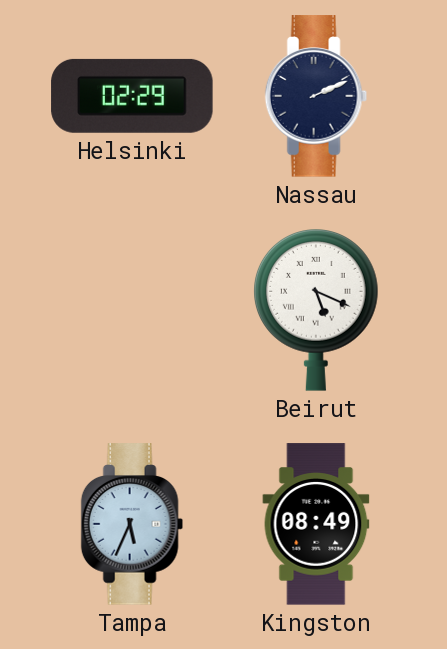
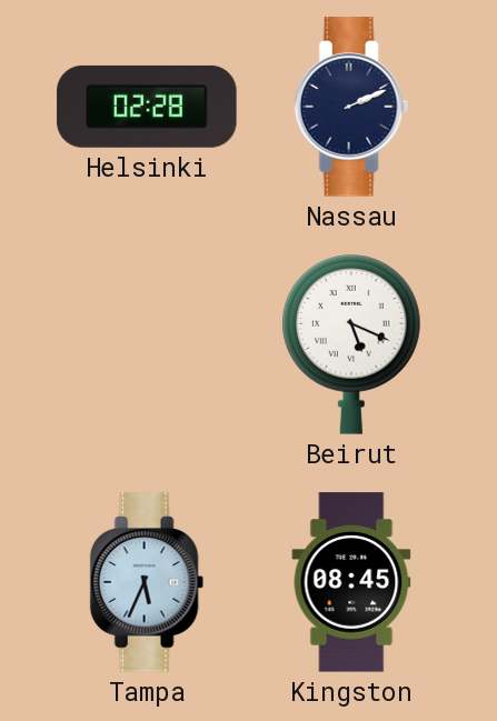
Helsinki: 02:29 -> 02:28
Kingston: 08:49 -> 08:45
